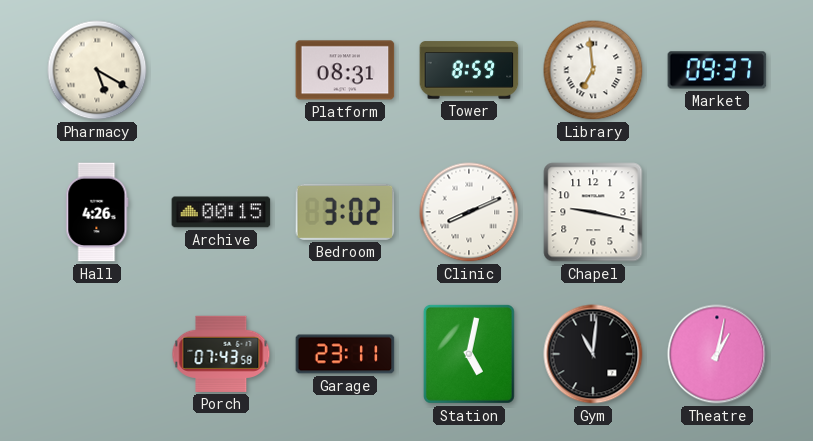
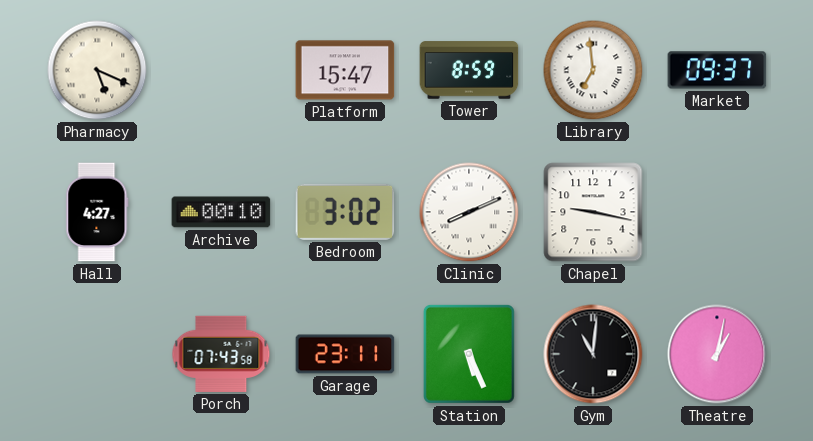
Pharmacy: 5:20 -> 5:19
Platform: 08:31 -> 15:47
Hall: 4:26 -> 4:27
Archive: 00:15 -> 00:10
Station: 5:02 -> 5:26
